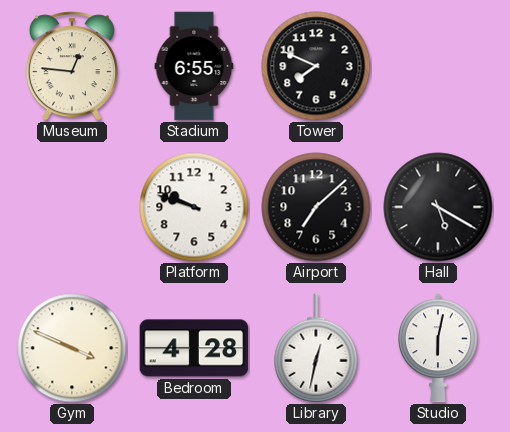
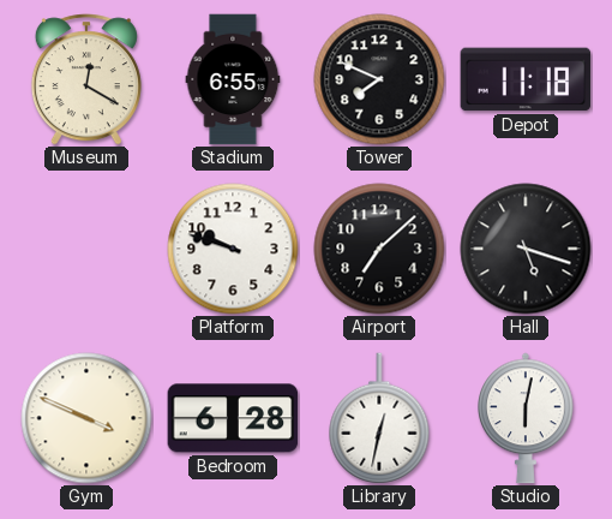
Museum: 12:46 -> 12:20
Depot: none -> 11:18
Hall: 5:20 -> 5:18
Bedroom: 4:28 -> 6:28
